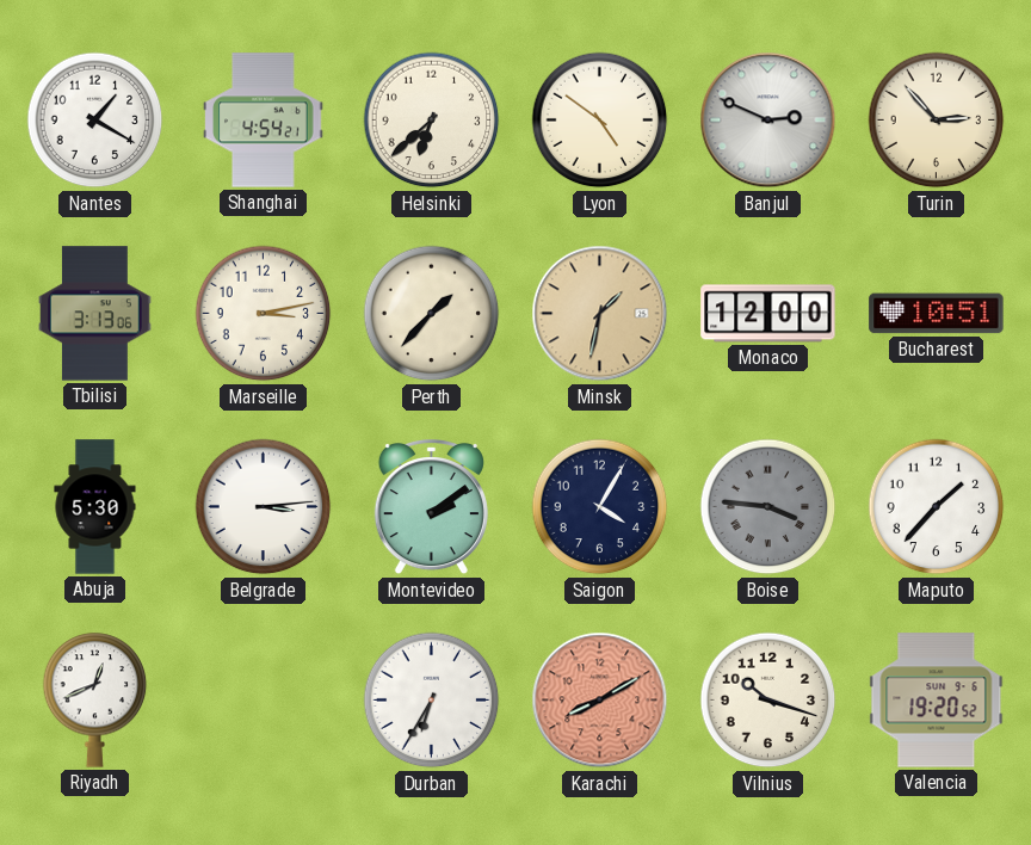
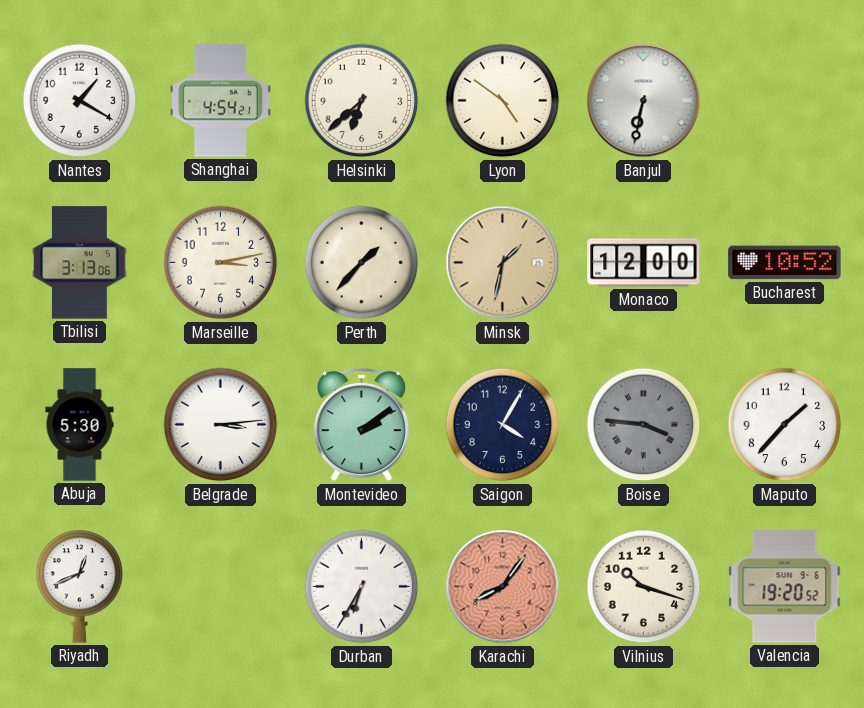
Banjul: 2:49 -> 6:32
Turin: 2:53 -> none
Bucharest: 10:51 -> 10:52
Karachi: 8:10 -> 8:06
